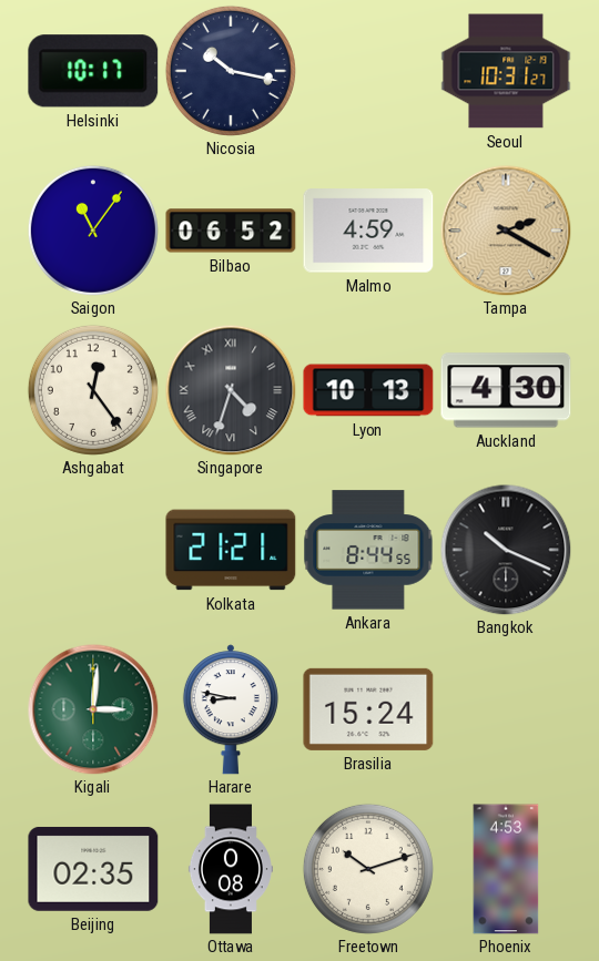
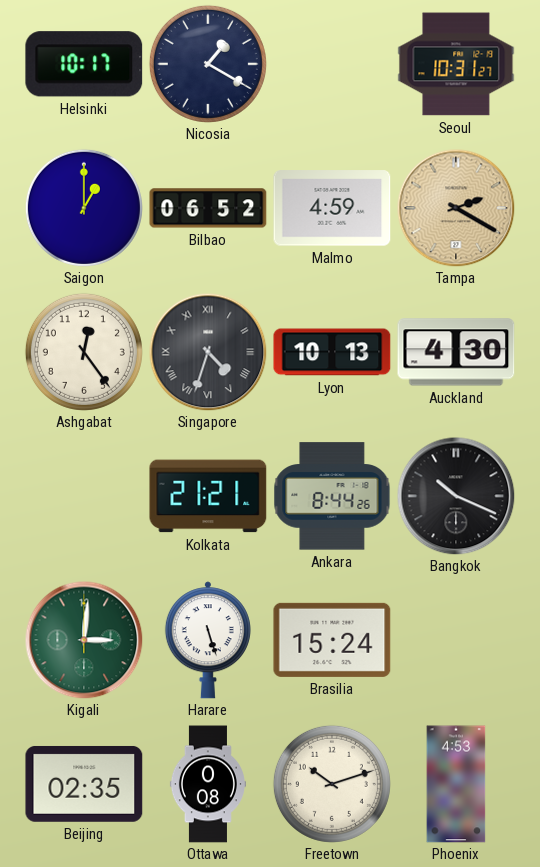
Nicosia: 10:17 -> 1:20
Saigon: 11:06 -> 1:00
Ankara: 8:44:55 -> 8:44:26
Harare: 8:47 -> 5:27
